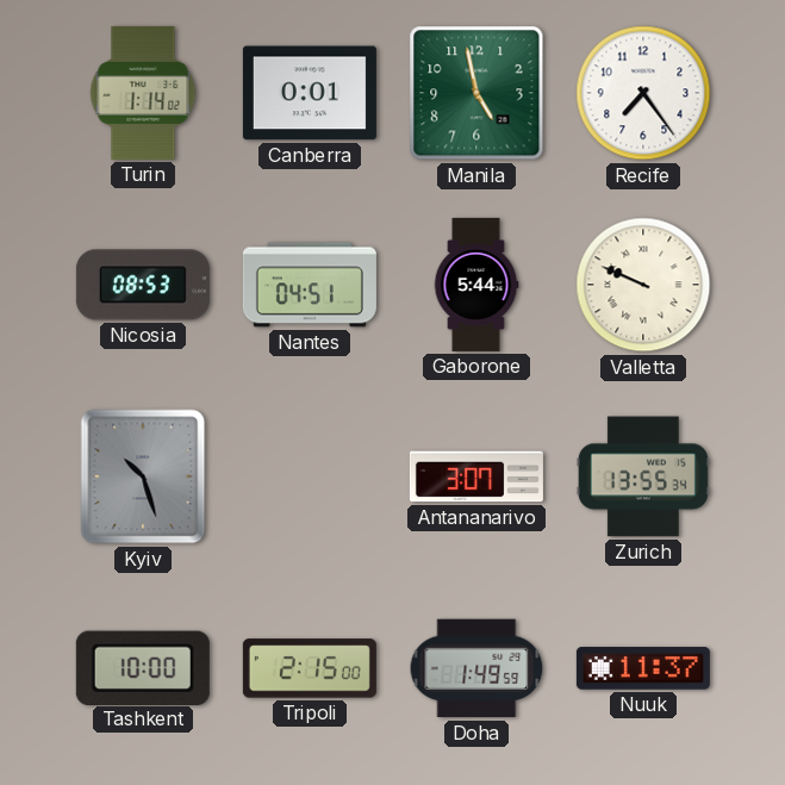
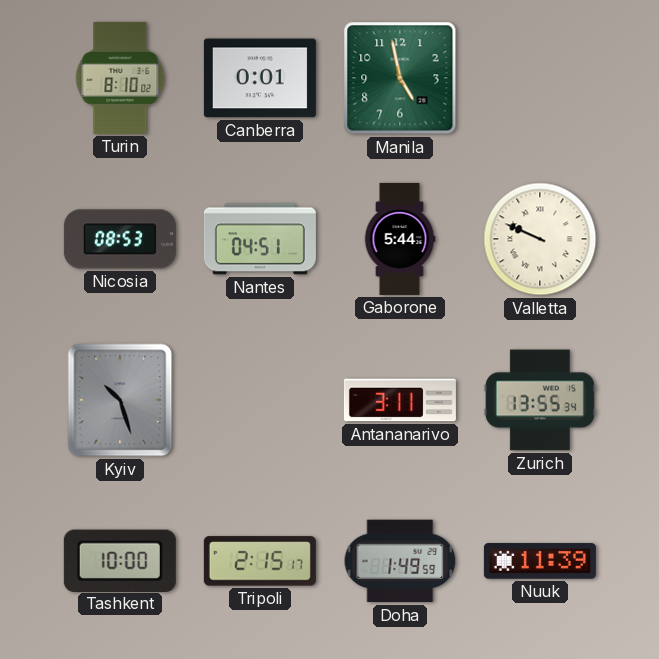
Turin: 1:14 -> 8:10
Recife: 7:24 -> none
Antananarivo: 3:07 -> 3:11
Tripoli: 2:15:00 -> 2:15:17
Nuuk: 11:37 -> 11:39
